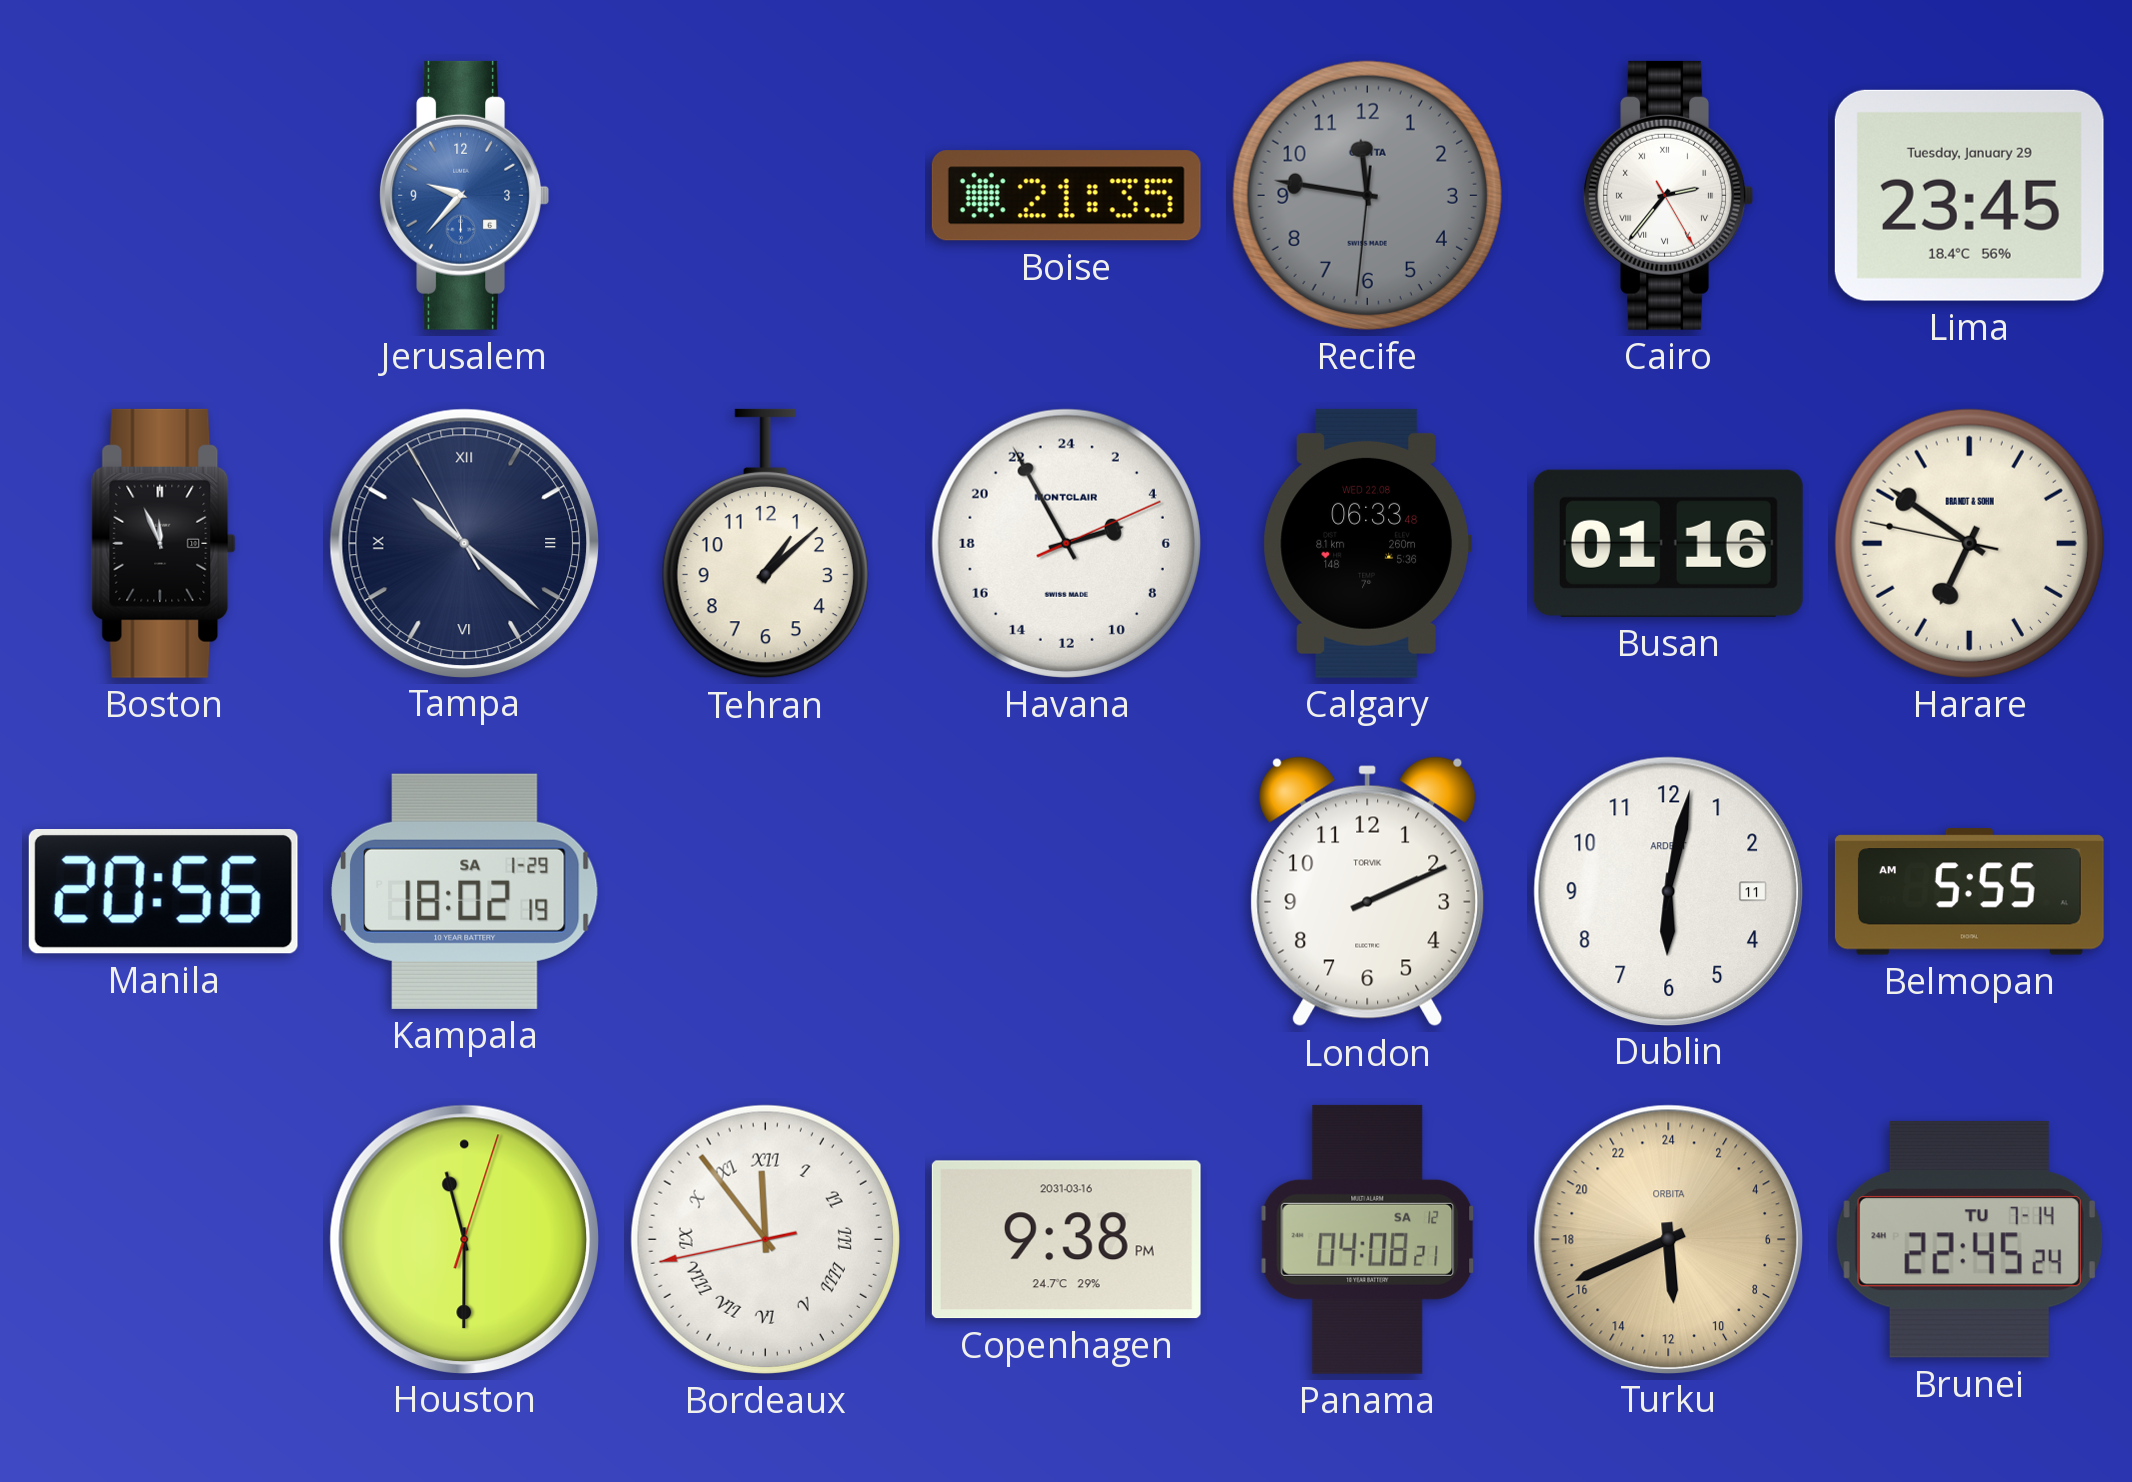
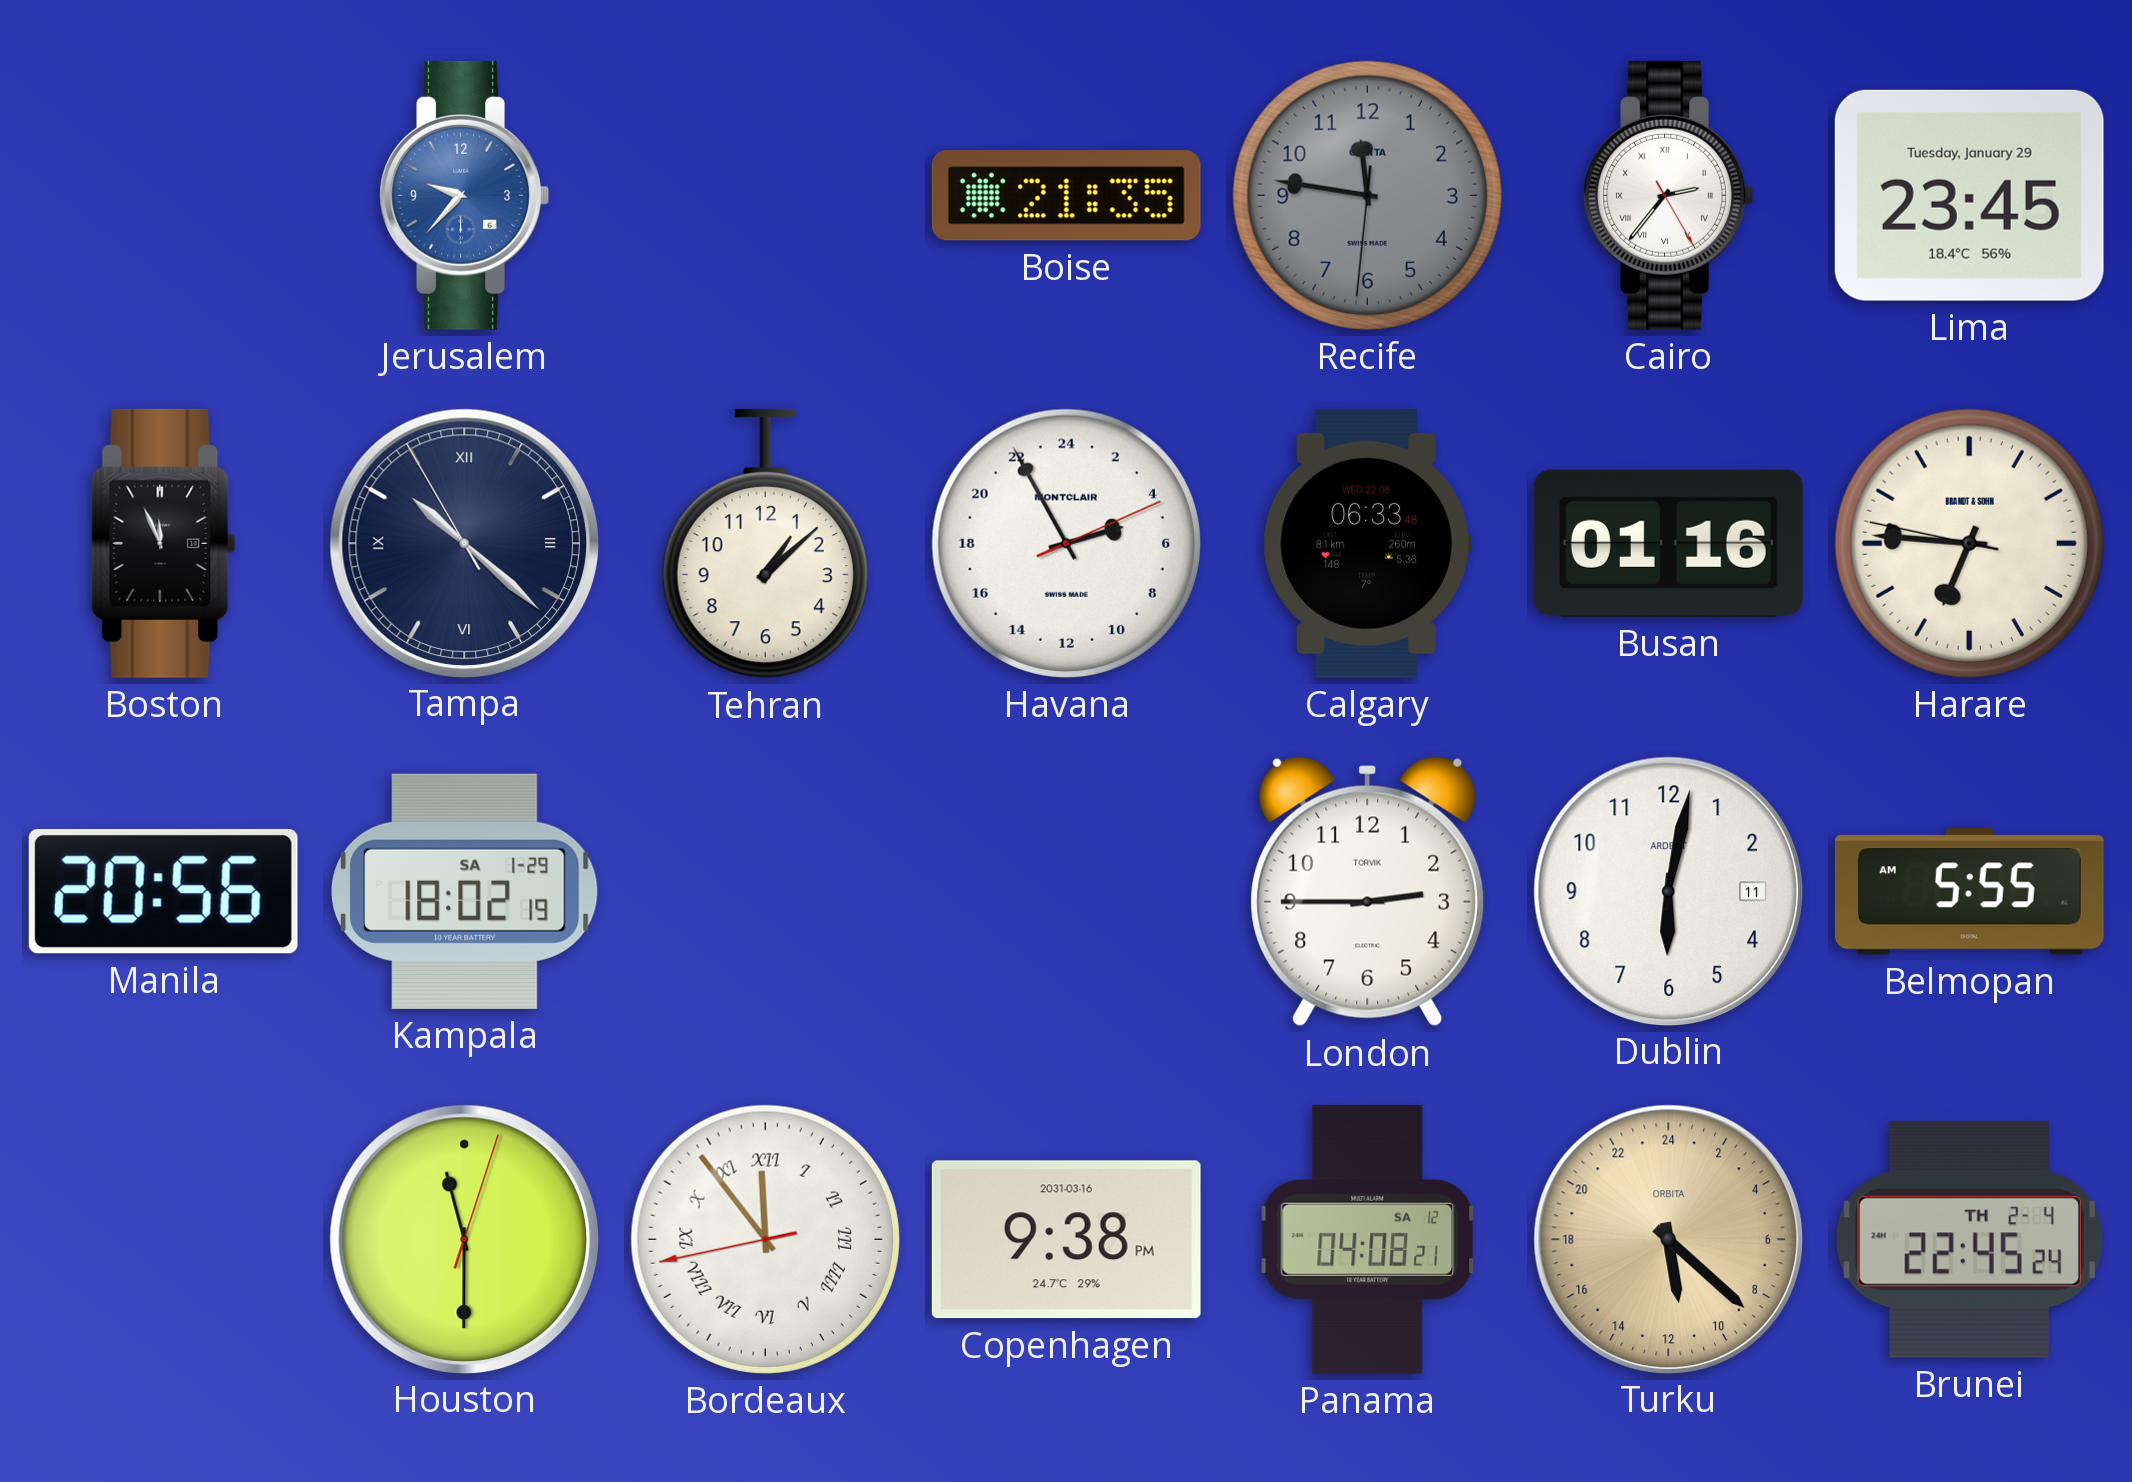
Harare: 6:50 -> 6:45
London: 2:11 -> 2:45
Turku: 11:41 -> 11:22
Brunei date: TU 7-14 -> TH 2-4
